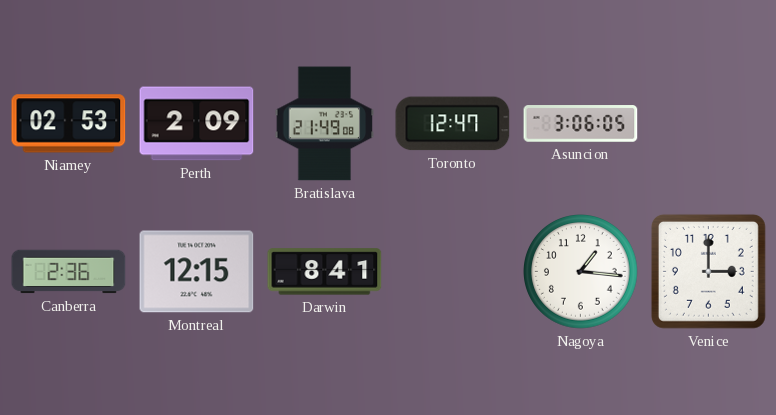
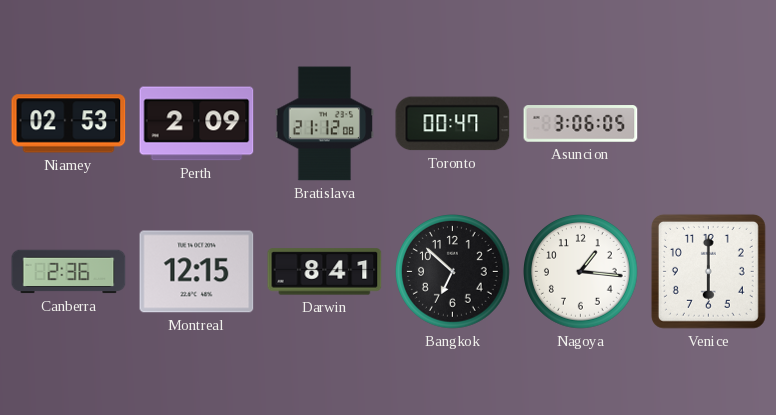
Bratislava: 21:49 -> 21:12
Toronto: 12:47 -> 00:47
Bangkok: none -> 6:52
Venice: 3:00 -> 6:00
